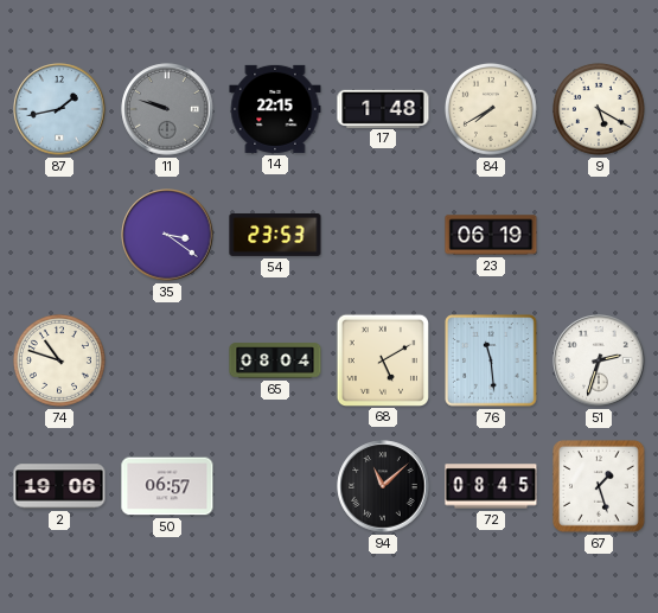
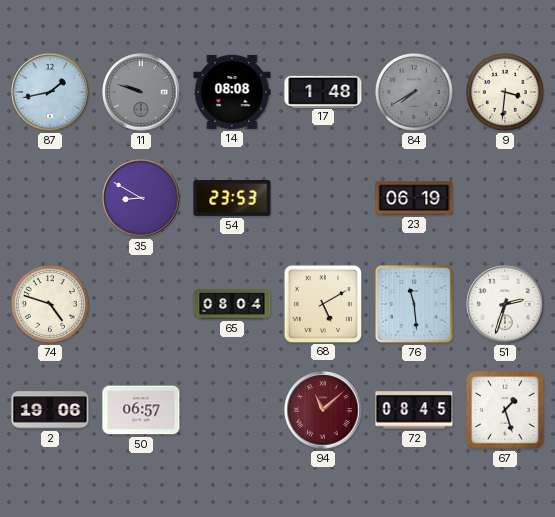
14: 22:15 -> 08:08
84 dial: cream -> grey
9: 5:20 -> 3:31
35: 3:21 -> 8:50
74: 10:48 -> 4:48
94 dial: black -> burgundy
